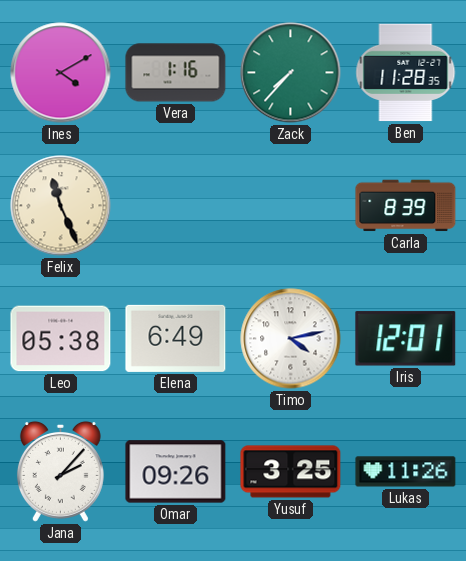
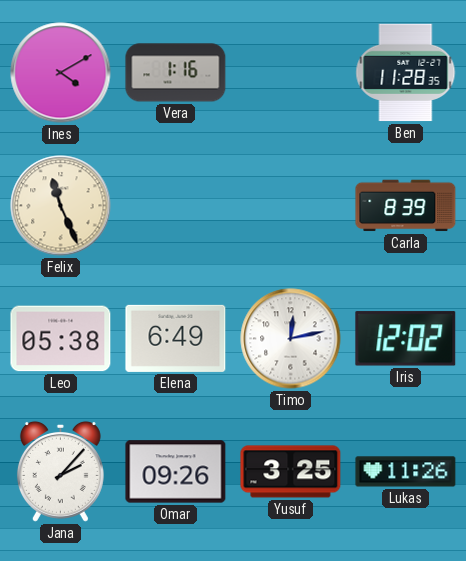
Zack: 7:37 -> none
Timo: 4:13 -> 12:13
Iris: 12:01 -> 12:02
